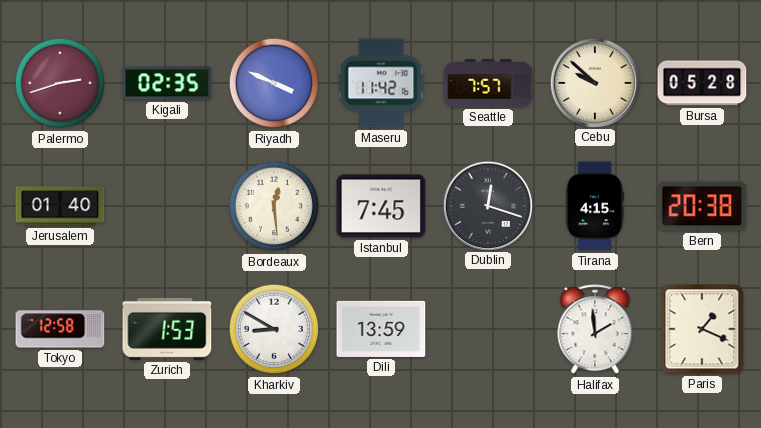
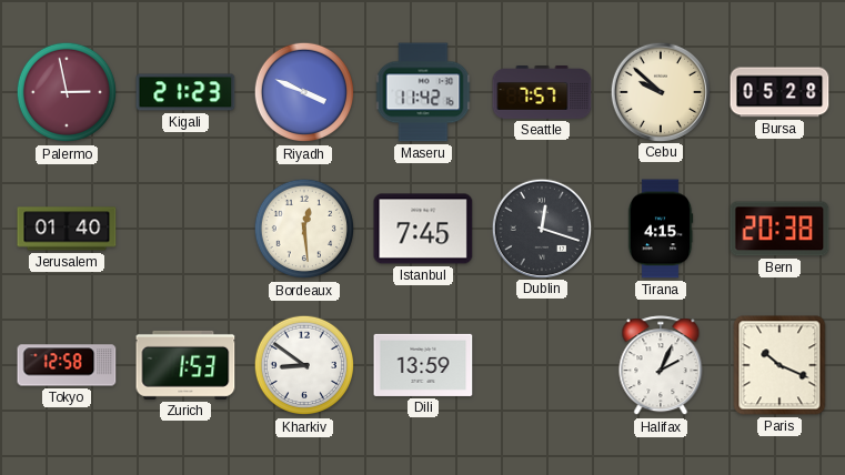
Palermo: 2:42 -> 2:58
Kigali: 02:35 -> 21:23
Kharkiv: 8:50 -> 8:51
Halifax: 1:59 -> 2:04
Paris: 1:19 -> 10:19
